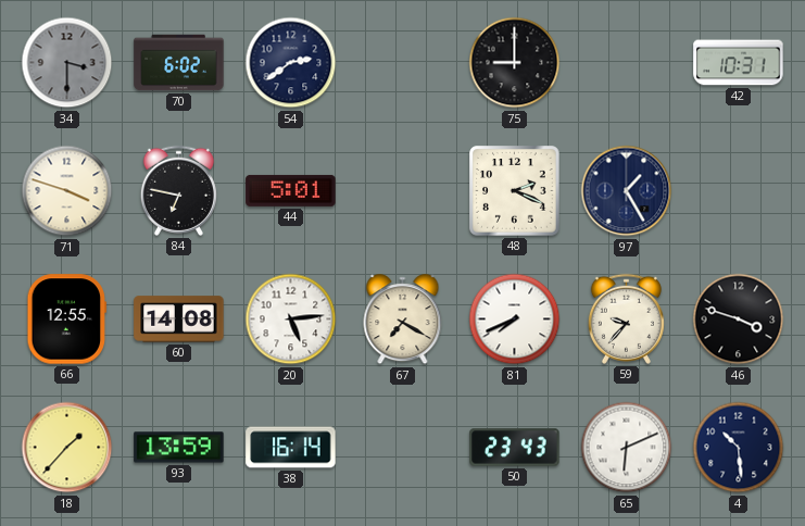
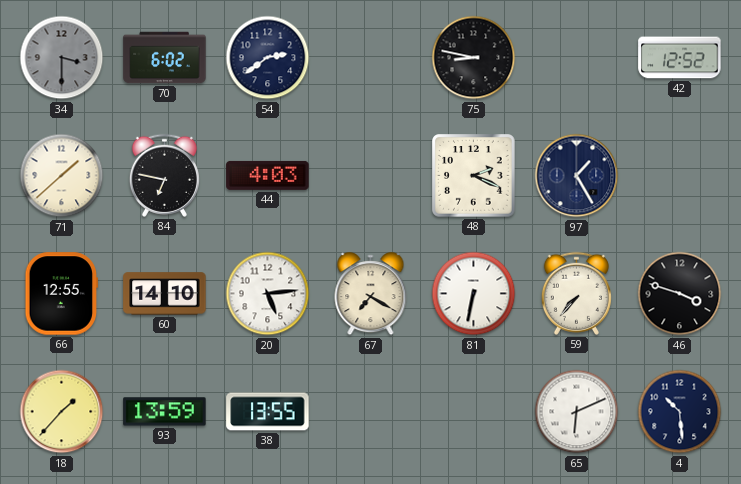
75: 9:00 -> 8:47
42: 10:31 -> 12:52
71: 3:48 -> 1:38
44: 5:01 -> 4:03
60: 14:08 -> 14:10
81: 7:41 -> 6:32
59: 9:37 -> 7:37
38: 16:14 -> 13:55
50: 23:43 -> none
